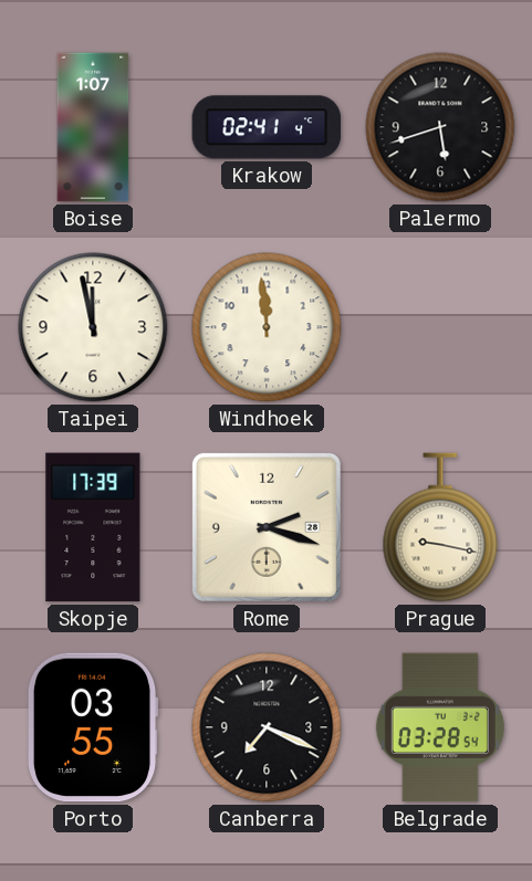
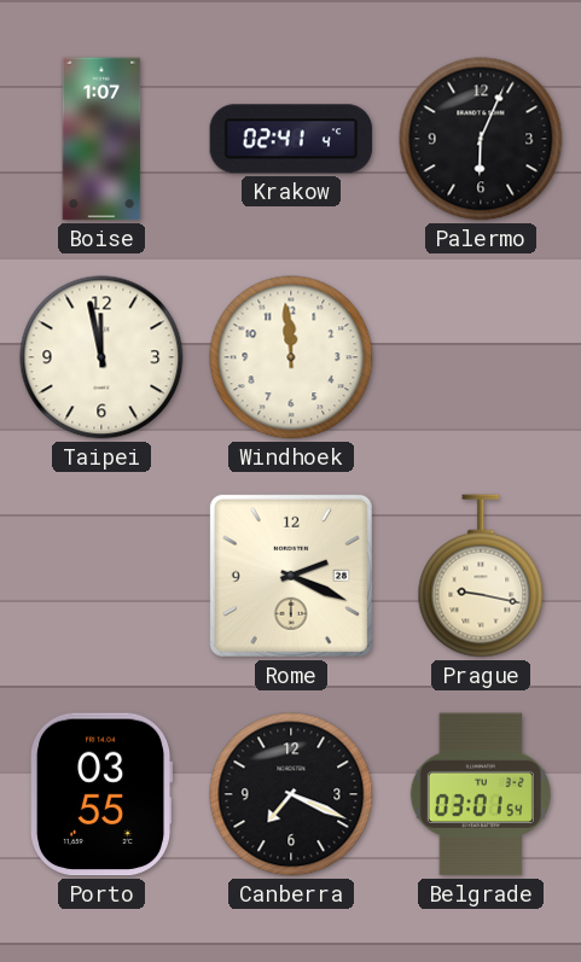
Palermo: 5:42 -> 6:04
Skopje: 17:39 -> none
Rome: 2:18 -> 2:19
Belgrade: 03:28 -> 03:01
